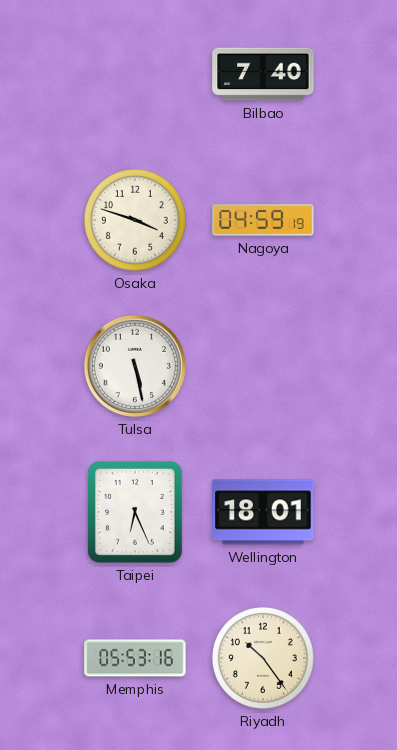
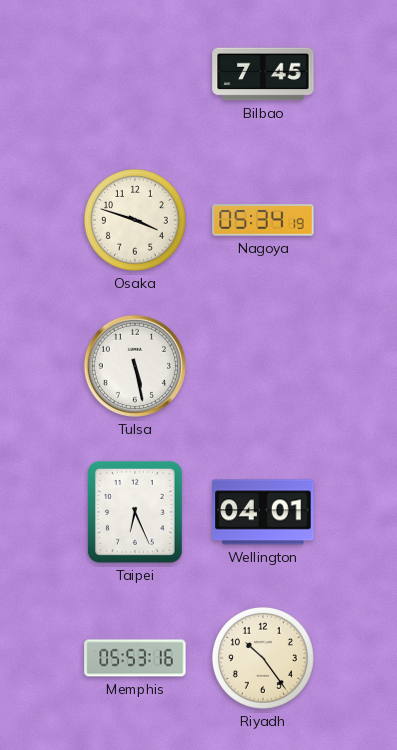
Bilbao: 7:40 -> 7:45
Nagoya: 04:59 -> 05:34
Wellington: 18:01 -> 04:01
